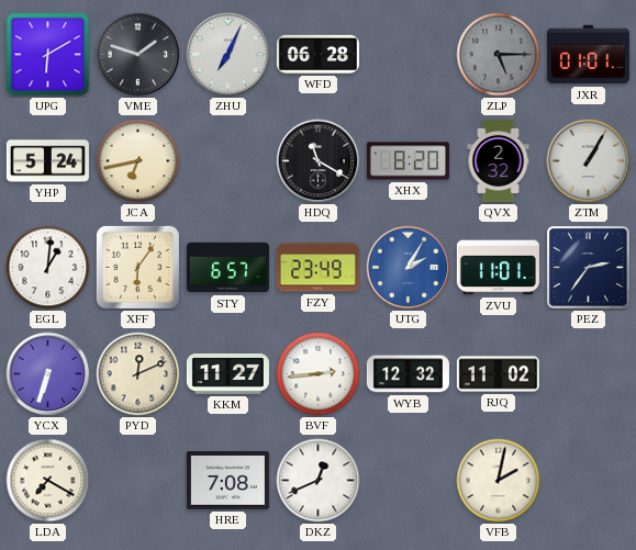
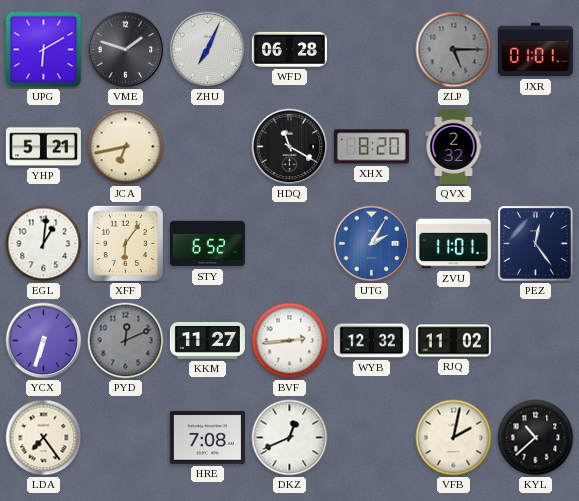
YHP: 5:24 -> 5:21
ZTM: 1:05 -> none
STY: 6:57 -> 6:52
FZY: 23:49 -> none
PEZ: 2:36 -> 12:24
PYD dial: cream -> grey
LDA: 7:20 -> 7:24
KYL: none -> 10:38
